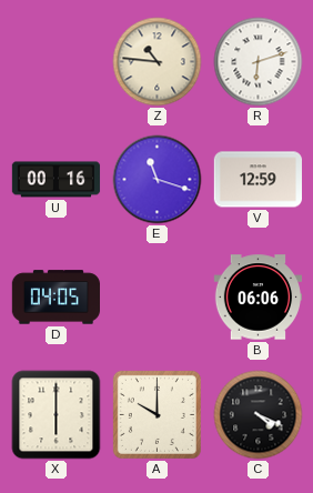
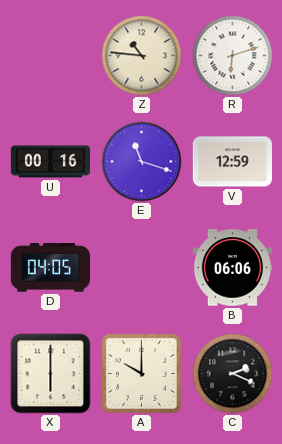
C: 4:19 -> 2:19
